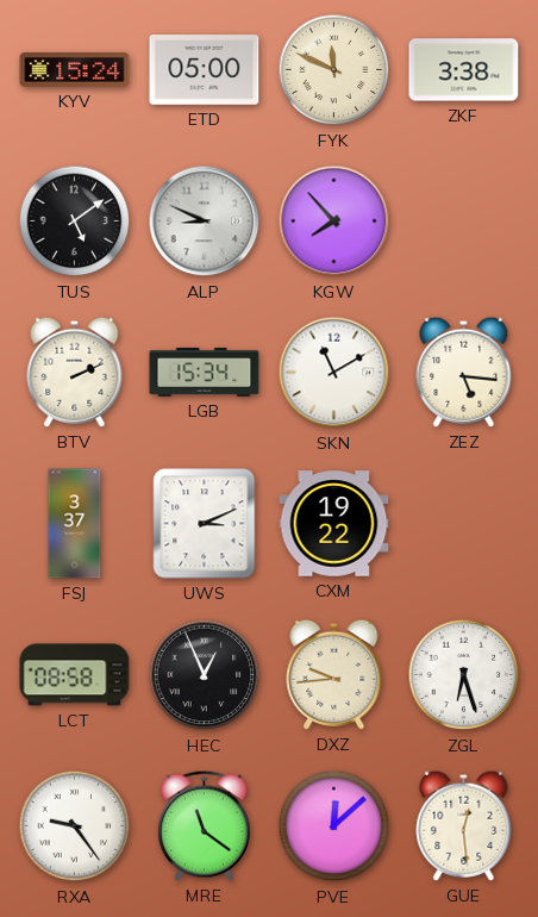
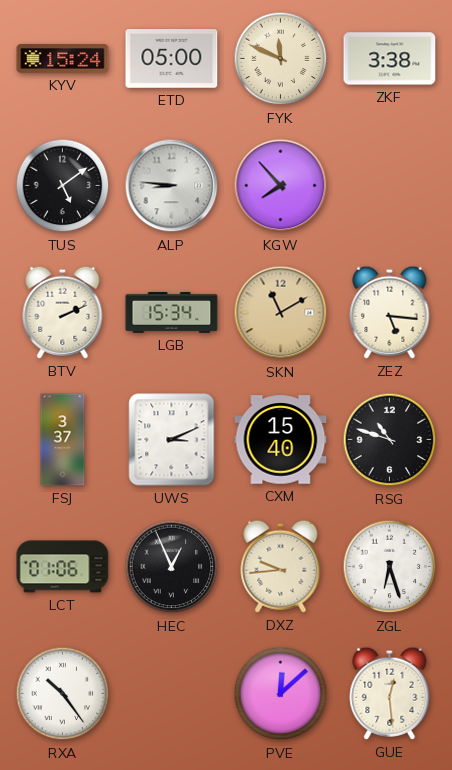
ALP: 8:49 -> 8:46
SKN dial: white -> champagne
CXM: 19:22 -> 15:40
RSG: none -> 10:48
LCT: 08:58 -> 01:06
RXA: 9:24 -> 10:24
MRE: 11:21 -> none
